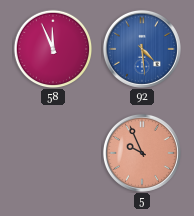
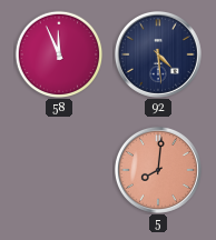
92 dial: blue -> navy
5: 9:56 -> 8:01
